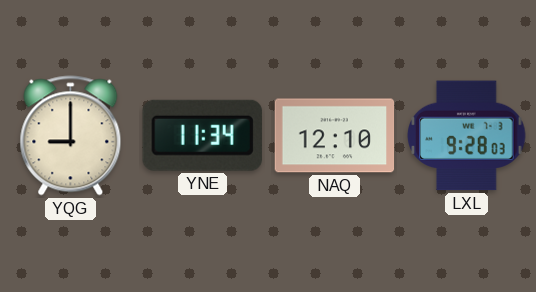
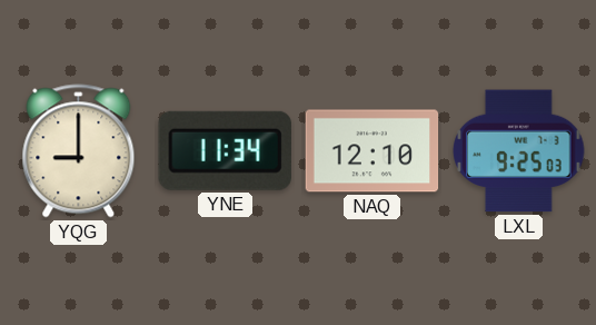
LXL: 9:28 -> 9:25
